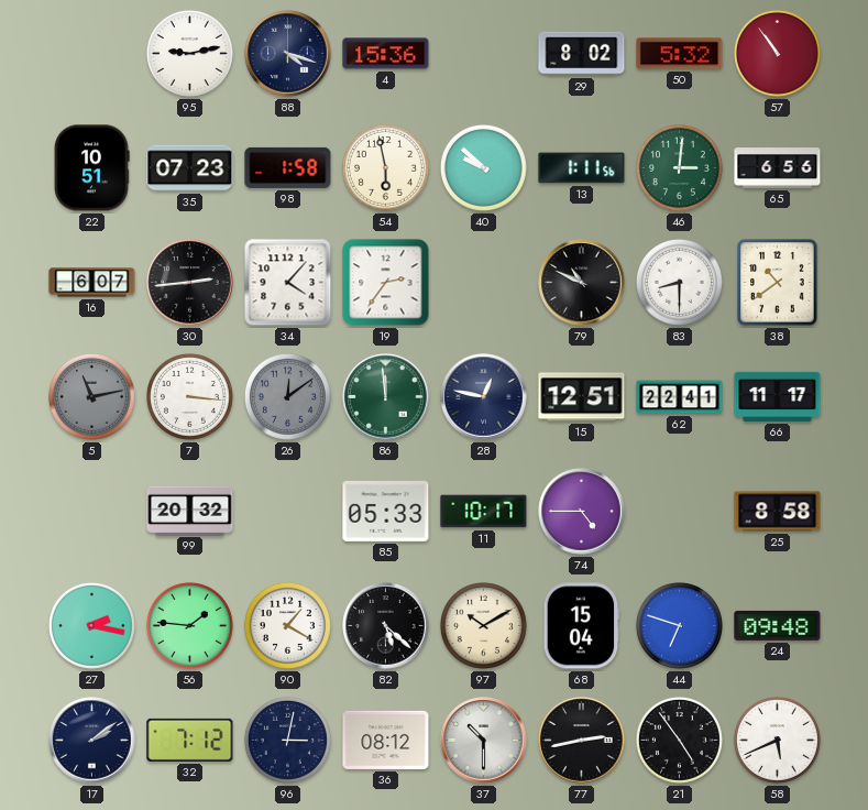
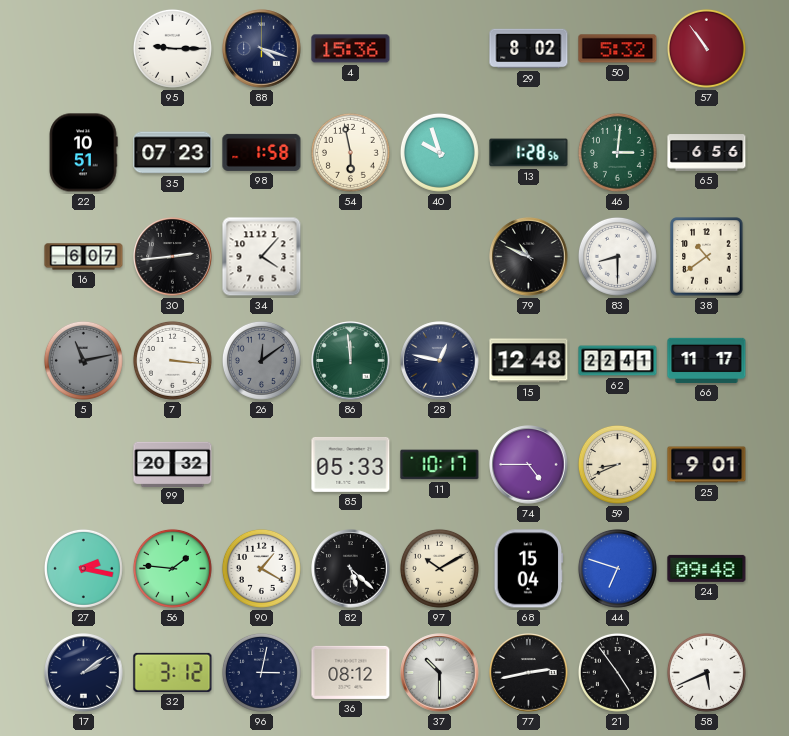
95: 9:13 -> 9:15
40: 9:52 -> 9:57
13: 1:11 -> 1:28
19: 2:36 -> none
15: 12:51 -> 12:48
59: none -> 8:41
25: 8:58 -> 9:01
32: 7:12 -> 3:12
